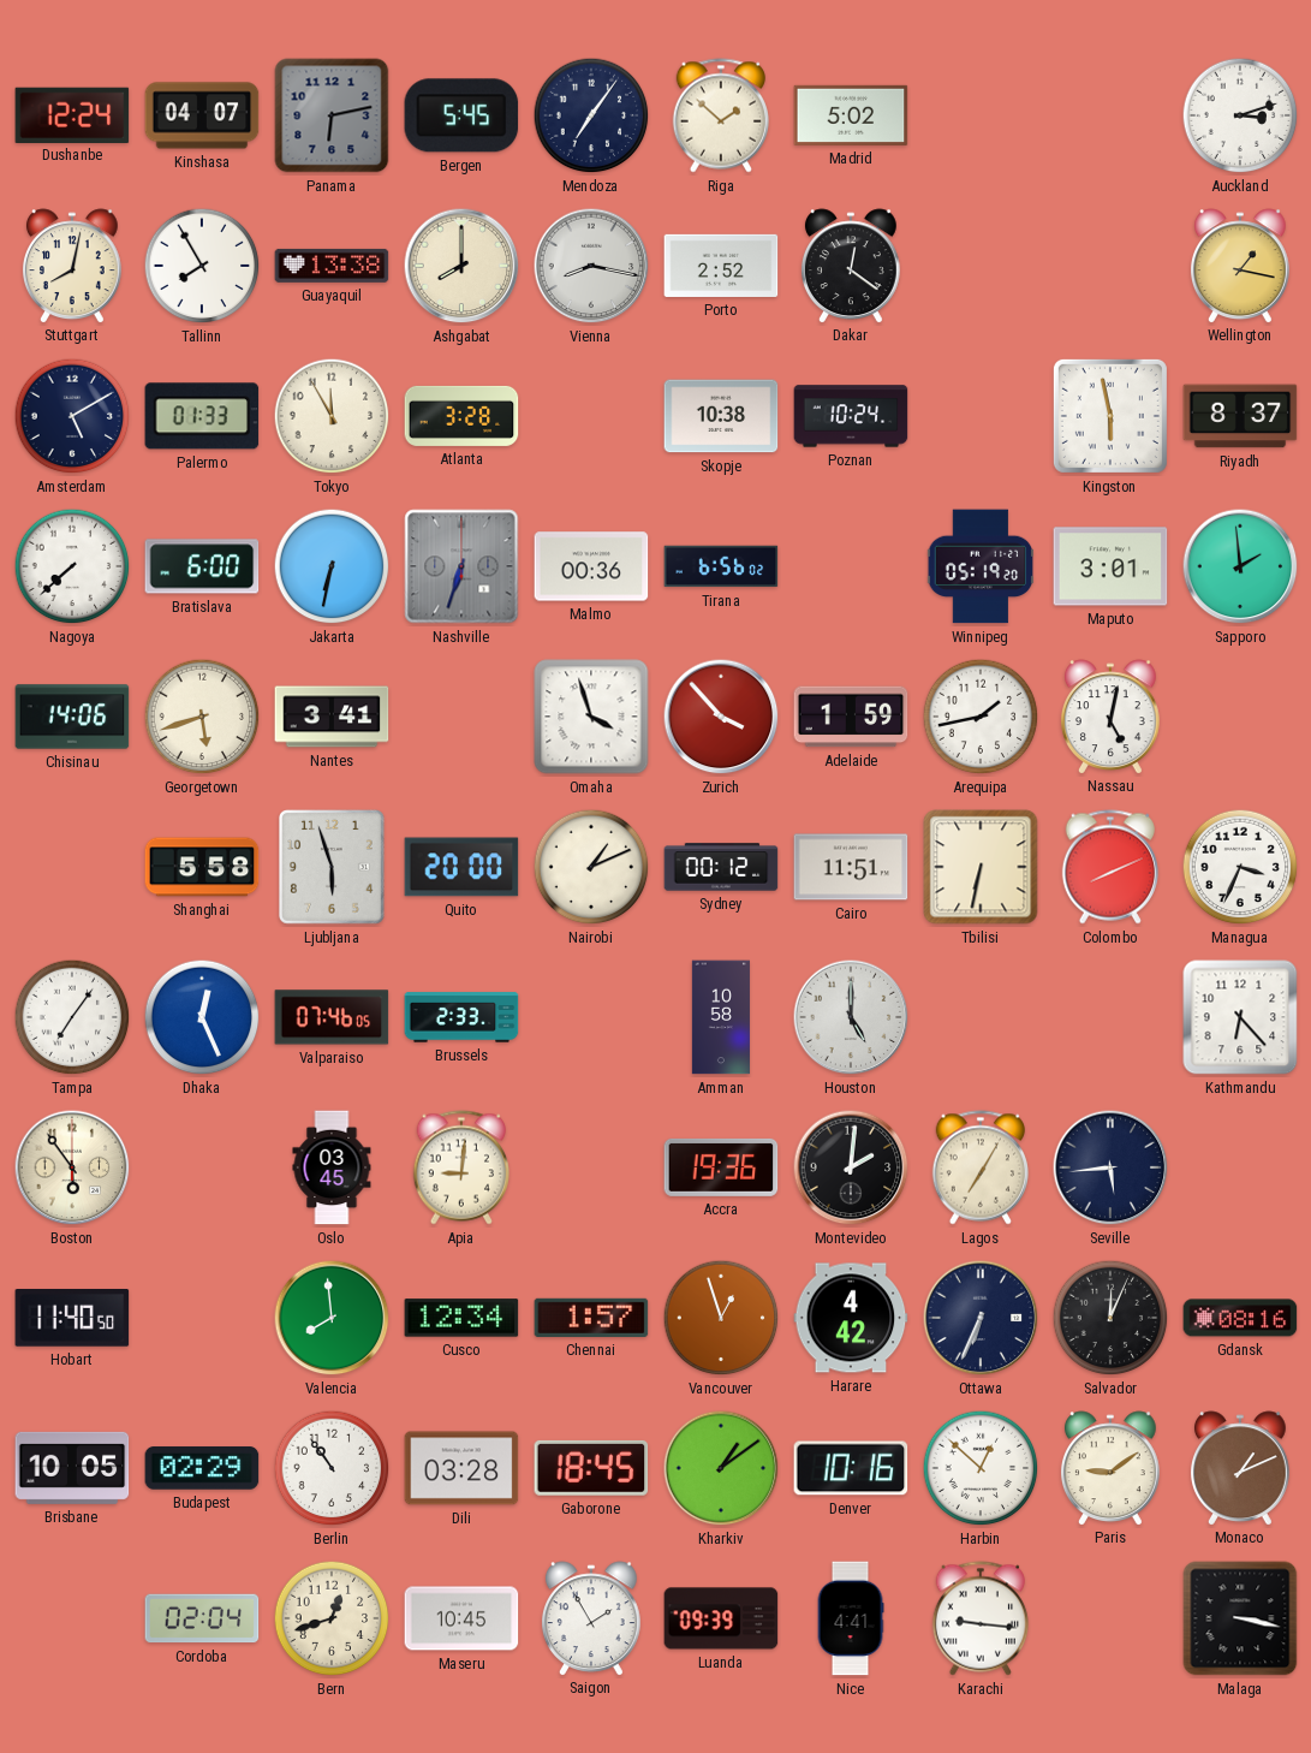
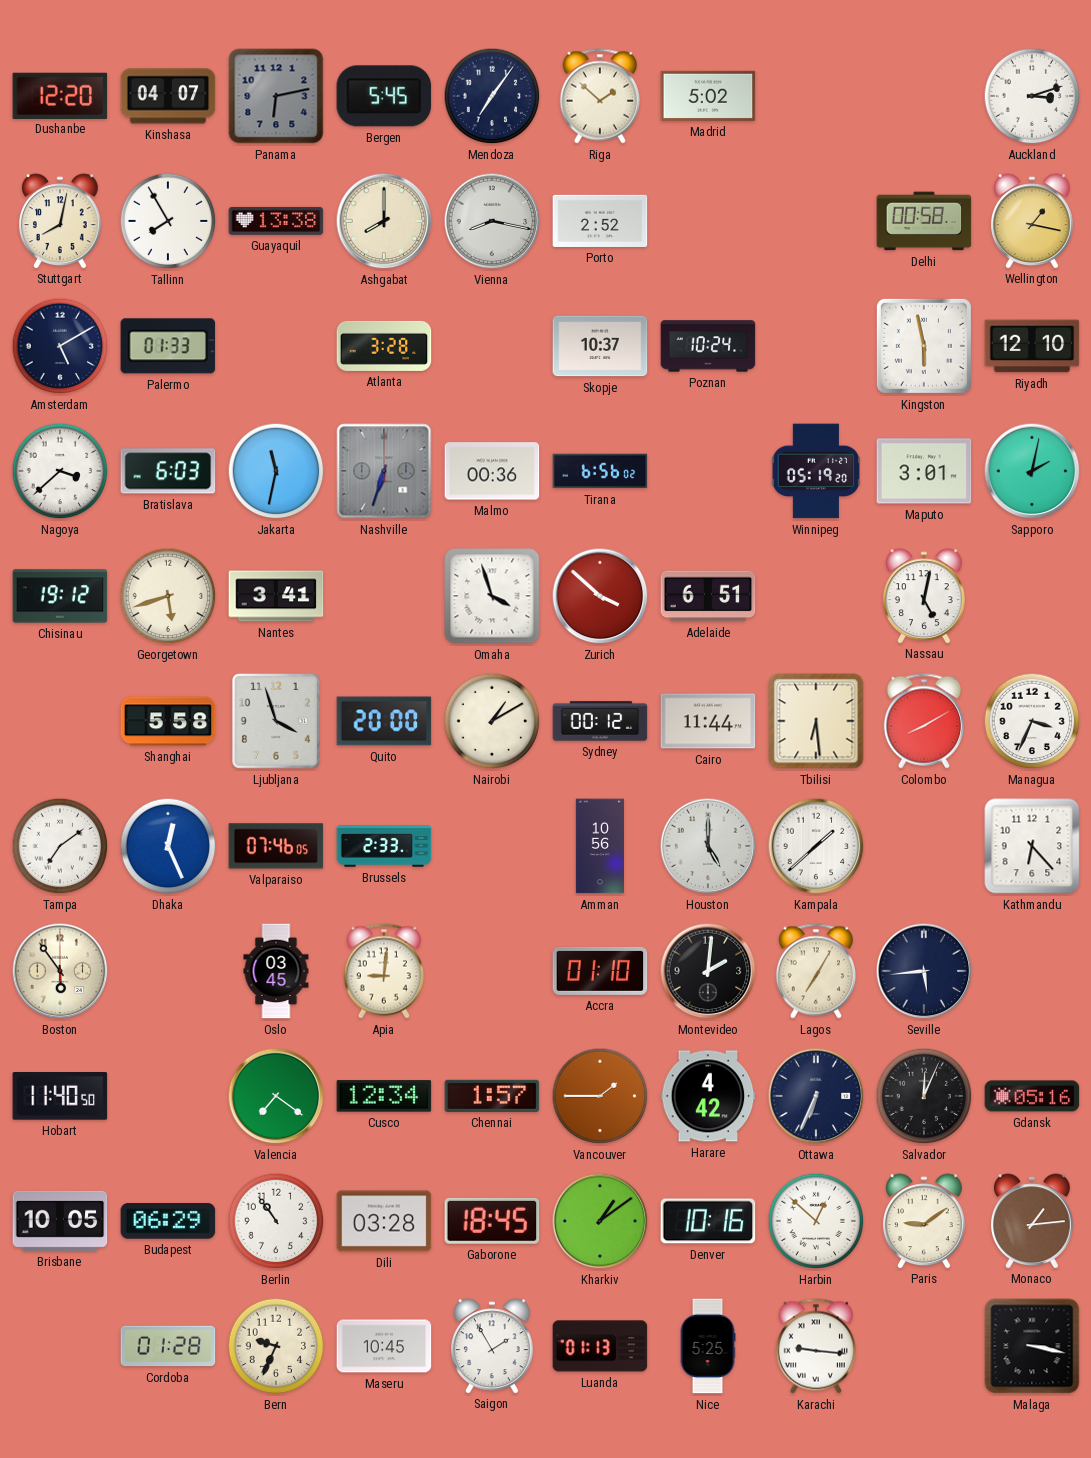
Dushanbe: 12:24 -> 12:20
Dakar: 12:21 -> none
Delhi: none -> 00:58
Tokyo: 11:55 -> none
Skopje: 10:38 -> 10:37
Riyadh: 8:37 -> 12:10
Nagoya: 7:38 -> 3:38
Bratislava: 6:00 -> 6:03
Jakarta: 6:32 -> 11:32
Sapporo: 1:59 -> 2:02
Chisinau: 14:06 -> 19:12
Zurich: 3:53 -> 3:52
Adelaide: 1:59 -> 6:51
Arequipa: 1:43 -> none
Ljubljana: 5:57 -> 3:57
Nairobi: 1:11 -> 1:10
Cairo: 11:51 -> 11:44
Tbilisi: 6:32 -> 6:29
Colombo: 8:11 -> 8:10
Tampa: 7:06 -> 7:09
Amman: 10:58 -> 10:56
Kampala: none -> 1:38
Accra: 19:36 -> 01:10
Valencia: 7:59 -> 7:21
Vancouver: 12:57 -> 1:45
Gdansk: 08:16 -> 05:16
Budapest: 02:29 -> 06:29
Monaco: 1:11 -> 1:14
Cordoba: 02:04 -> 01:28
Bern: 12:42 -> 9:34
Luanda: 09:39 -> 01:13
Nice: 4:41 -> 5:25
